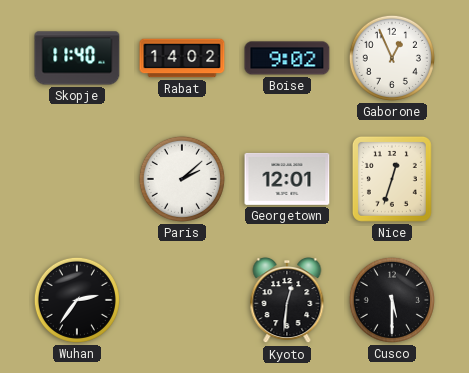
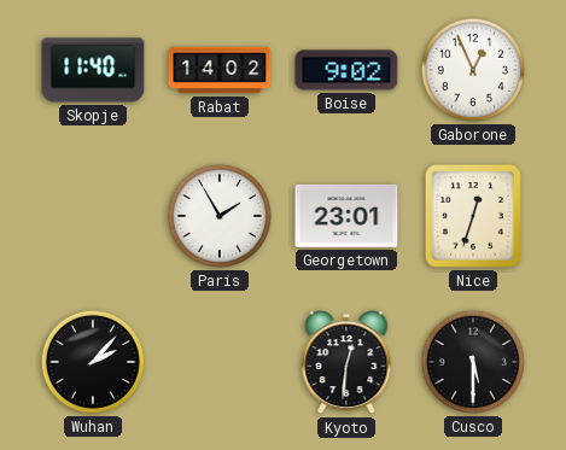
Paris: 2:08 -> 1:55
Georgetown: 12:01 -> 23:01
Wuhan: 2:36 -> 2:07
